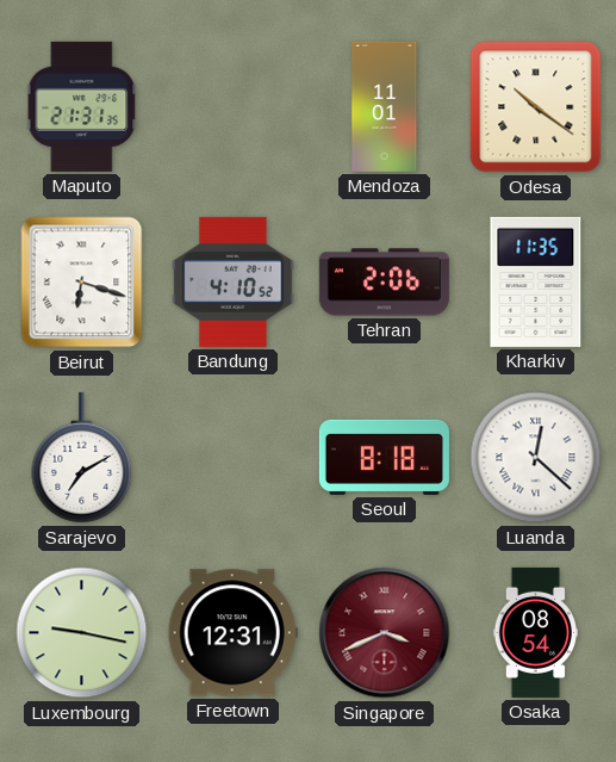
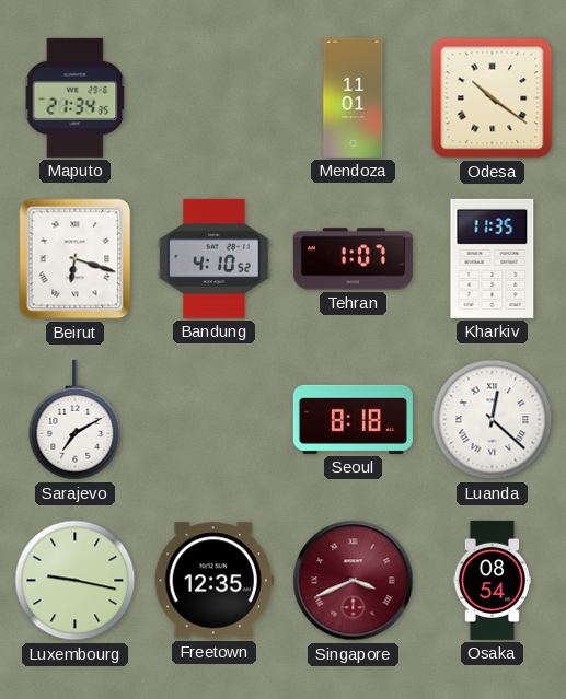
Maputo: 21:31 -> 21:34
Tehran: 2:06 -> 1:07
Freetown: 12:31 -> 12:35
